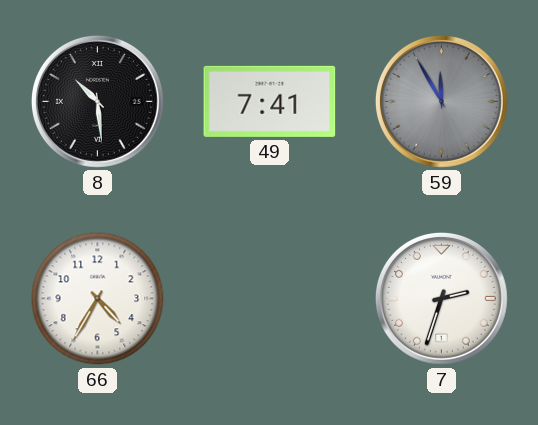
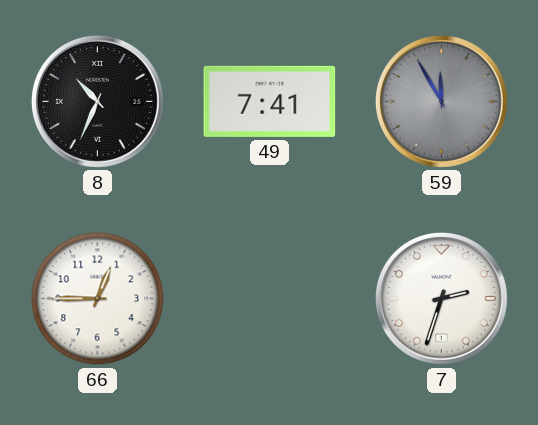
8: 10:29 -> 10:34
66: 4:35 -> 12:45
